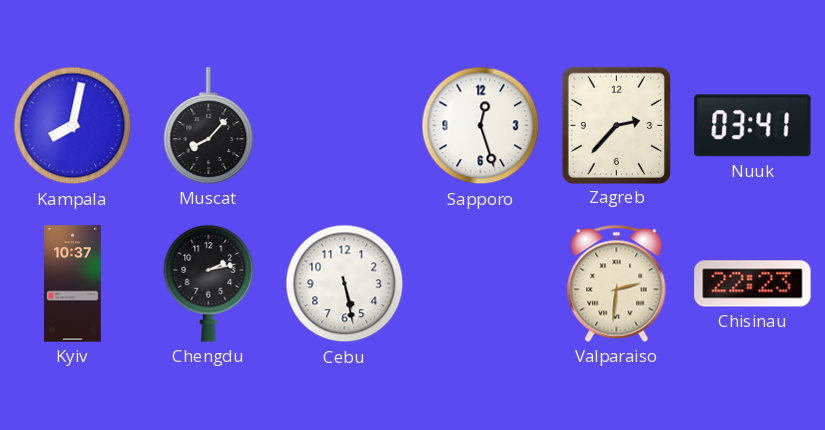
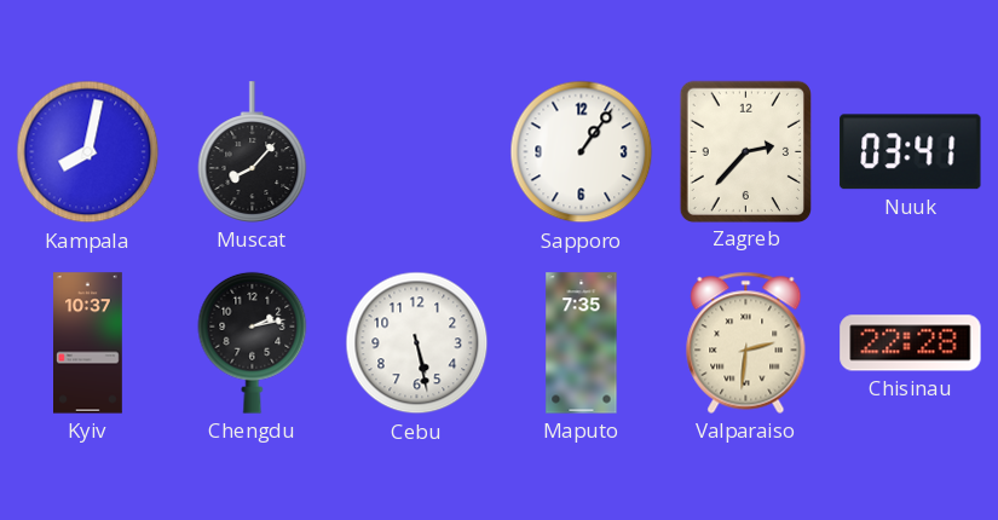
Sapporo: 12:27 -> 1:06
Maputo: none -> 7:35
Chisinau: 22:23 -> 22:28
